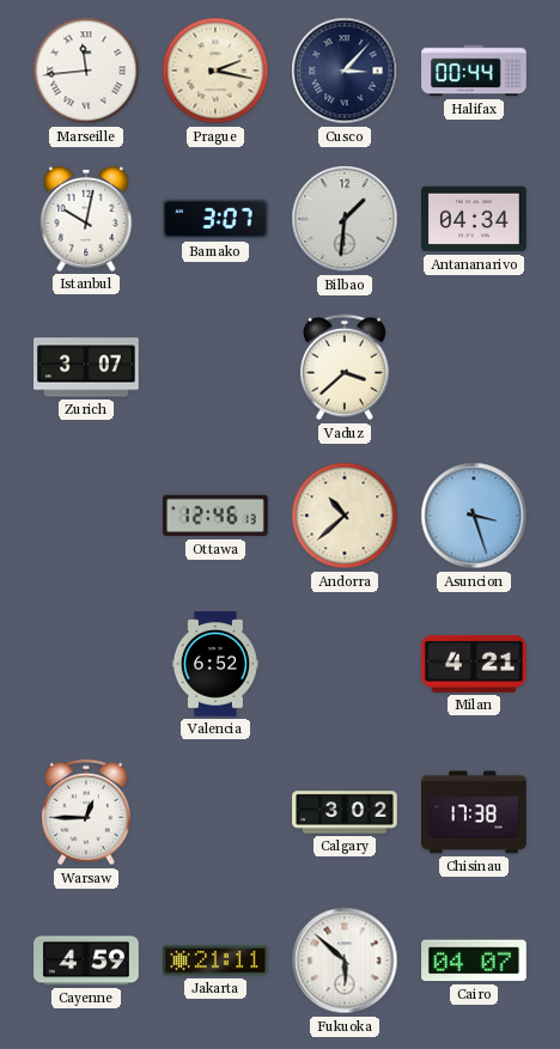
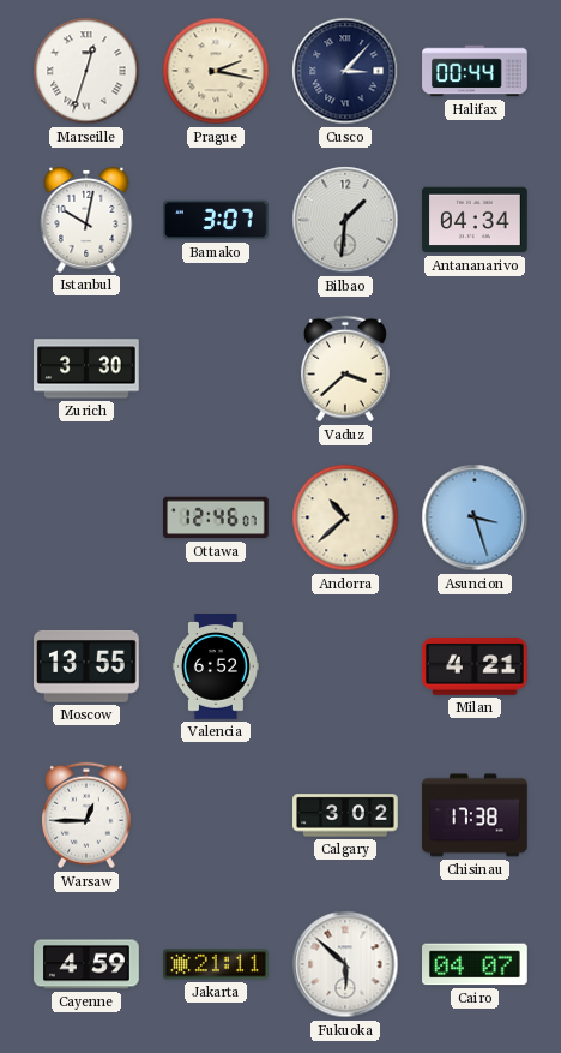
Marseille: 11:44 -> 12:33
Zurich: 3:07 -> 3:30
Ottawa: 12:46:13 -> 12:46:07
Moscow: none -> 13:55
